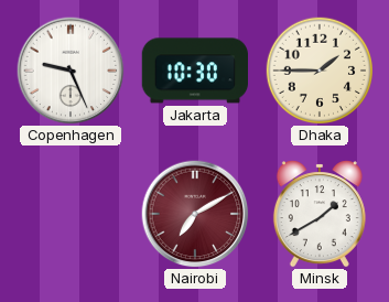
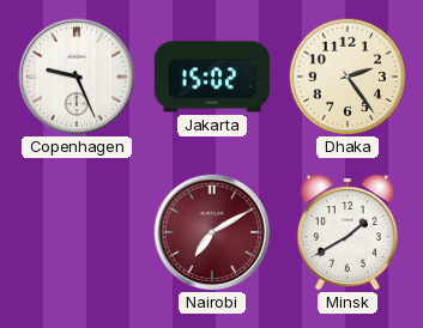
Jakarta: 10:30 -> 15:02
Dhaka: 1:45 -> 2:24
